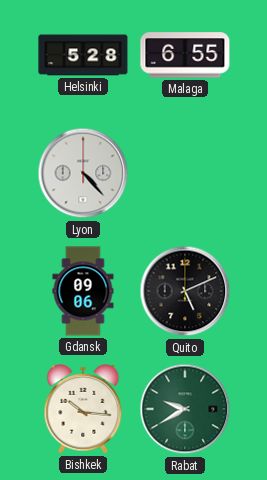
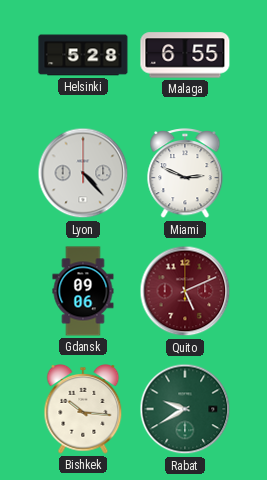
Miami: none -> 2:49
Quito dial: black -> burgundy
